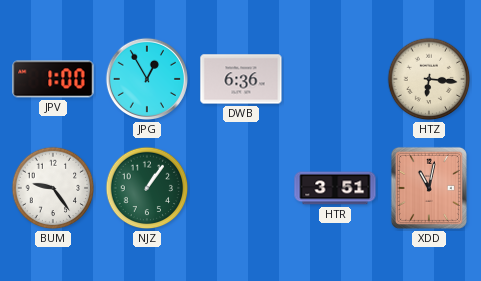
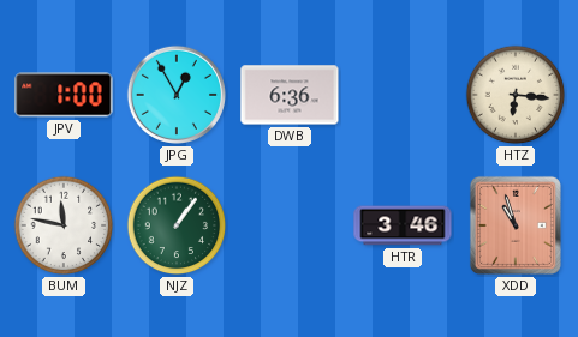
BUM: 9:24 -> 11:47
HTR: 3:51 -> 3:46
XDD: 11:02 -> 10:57
